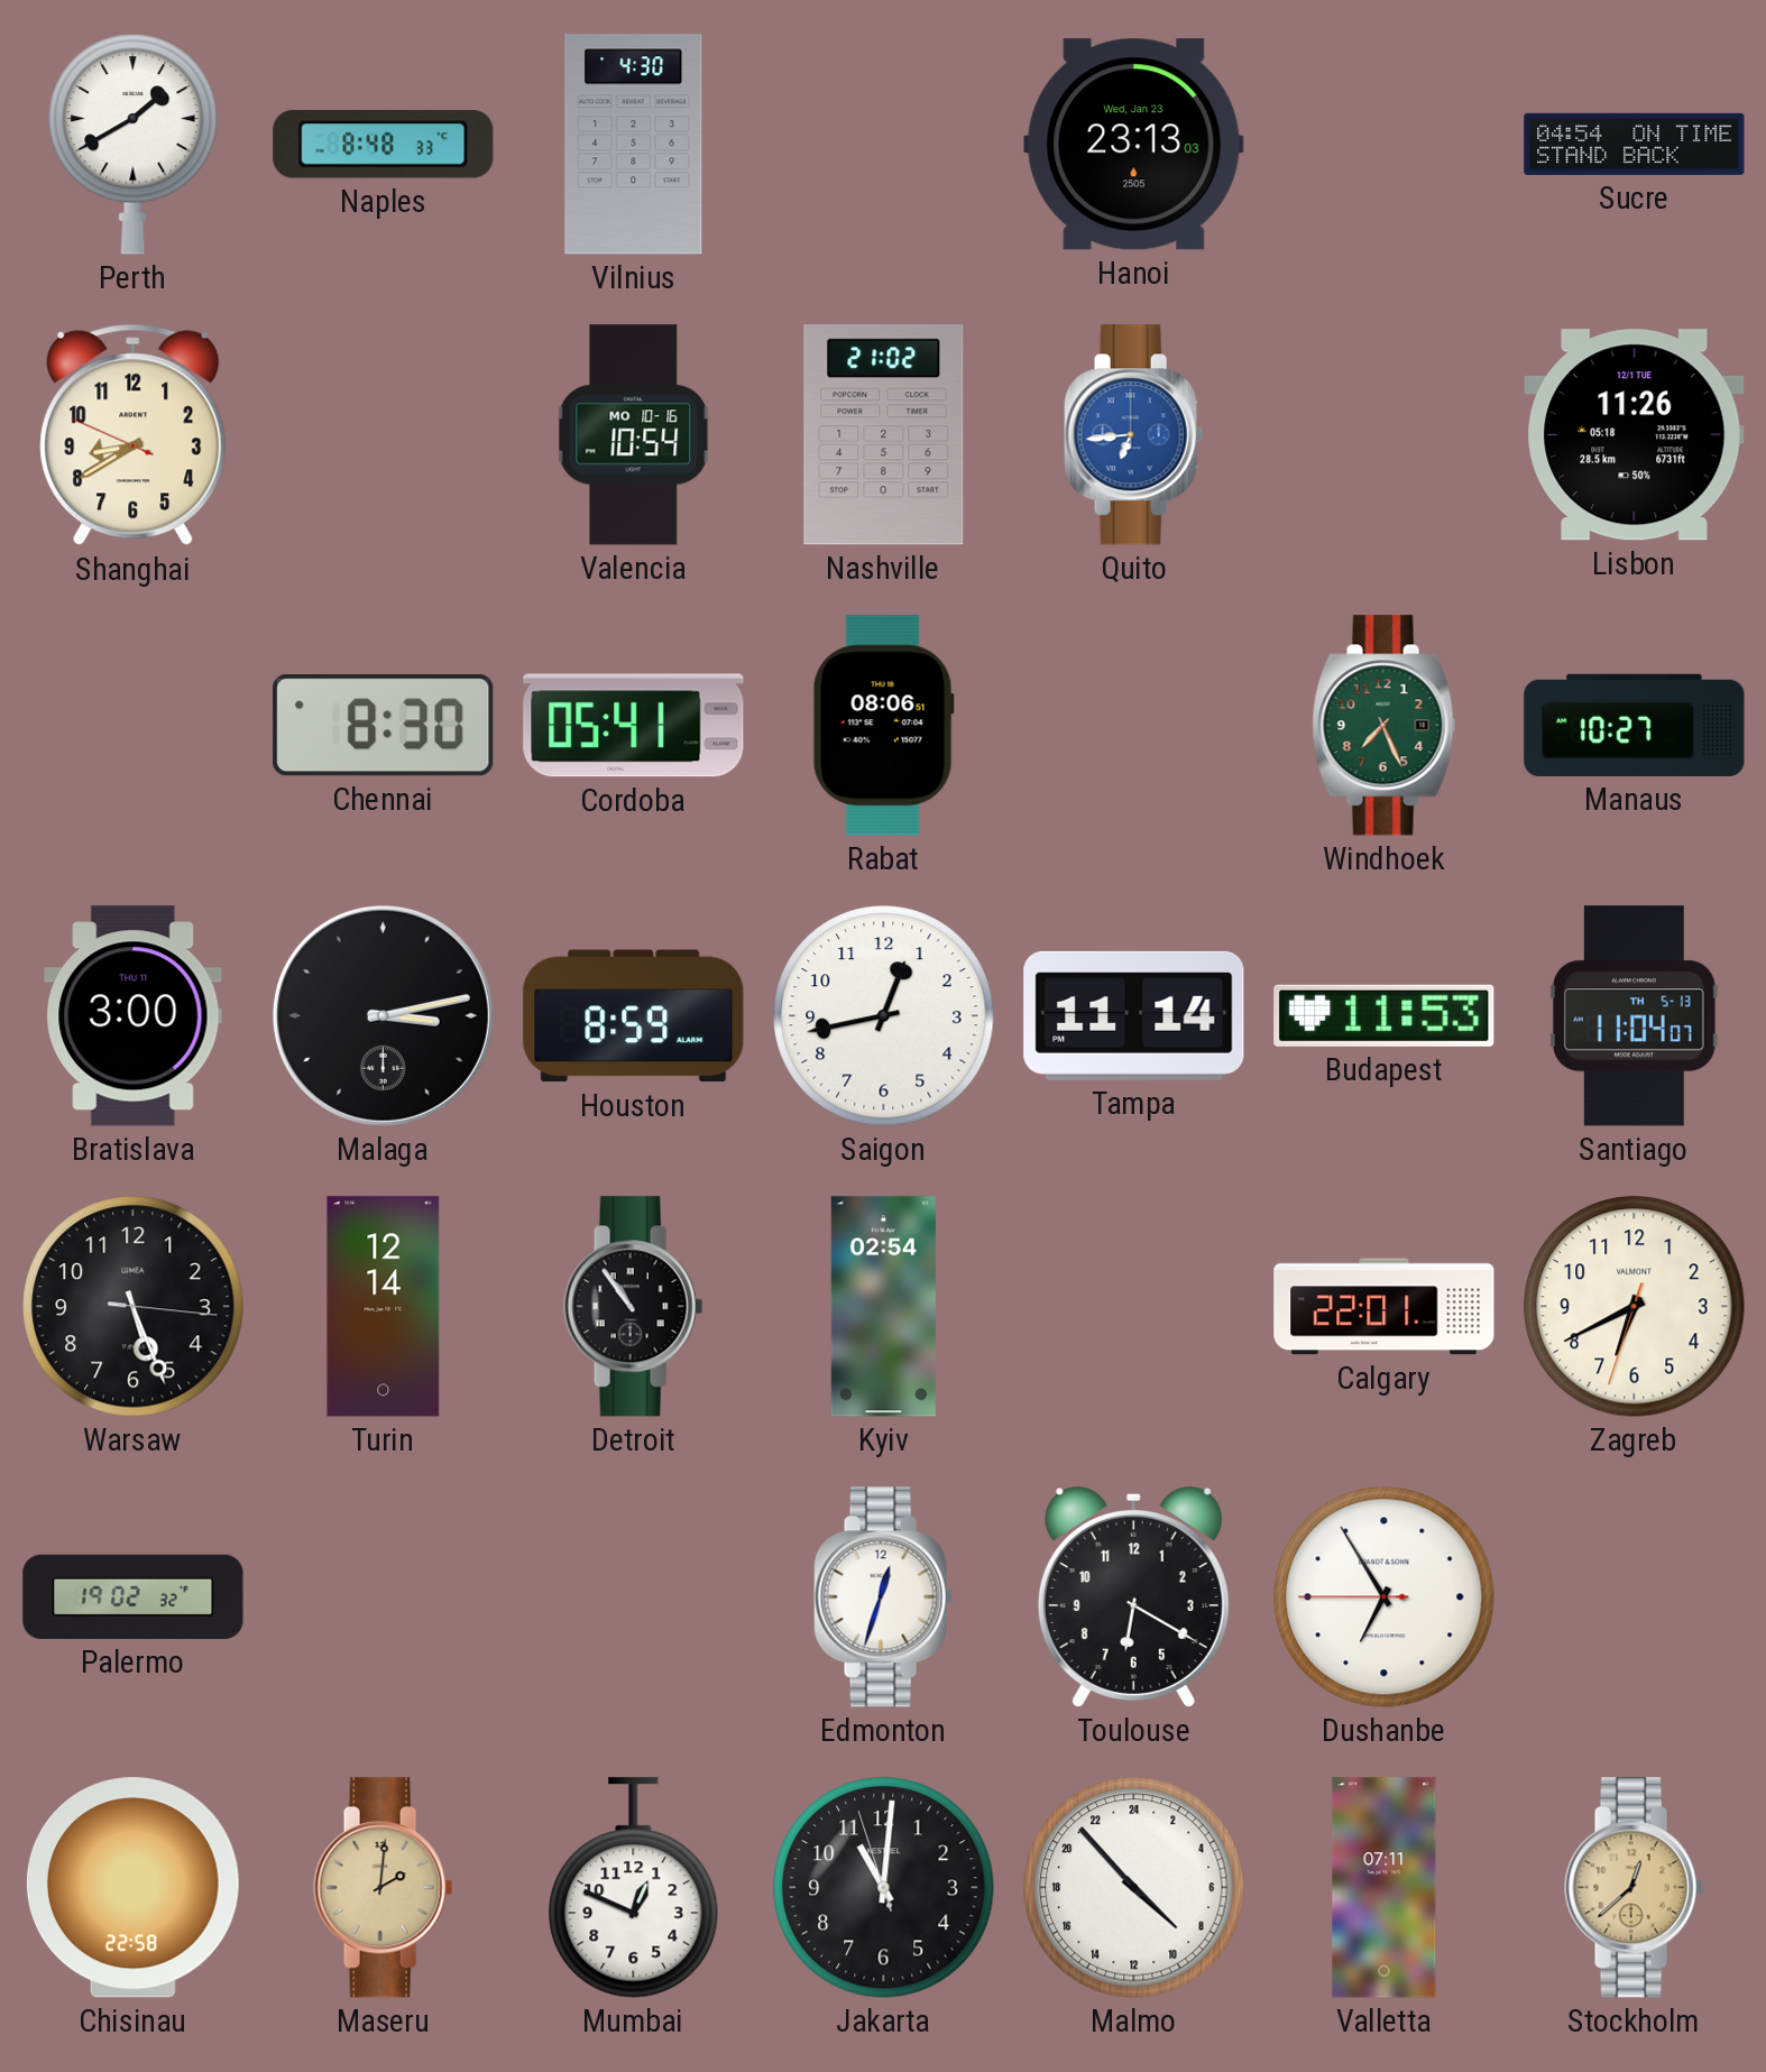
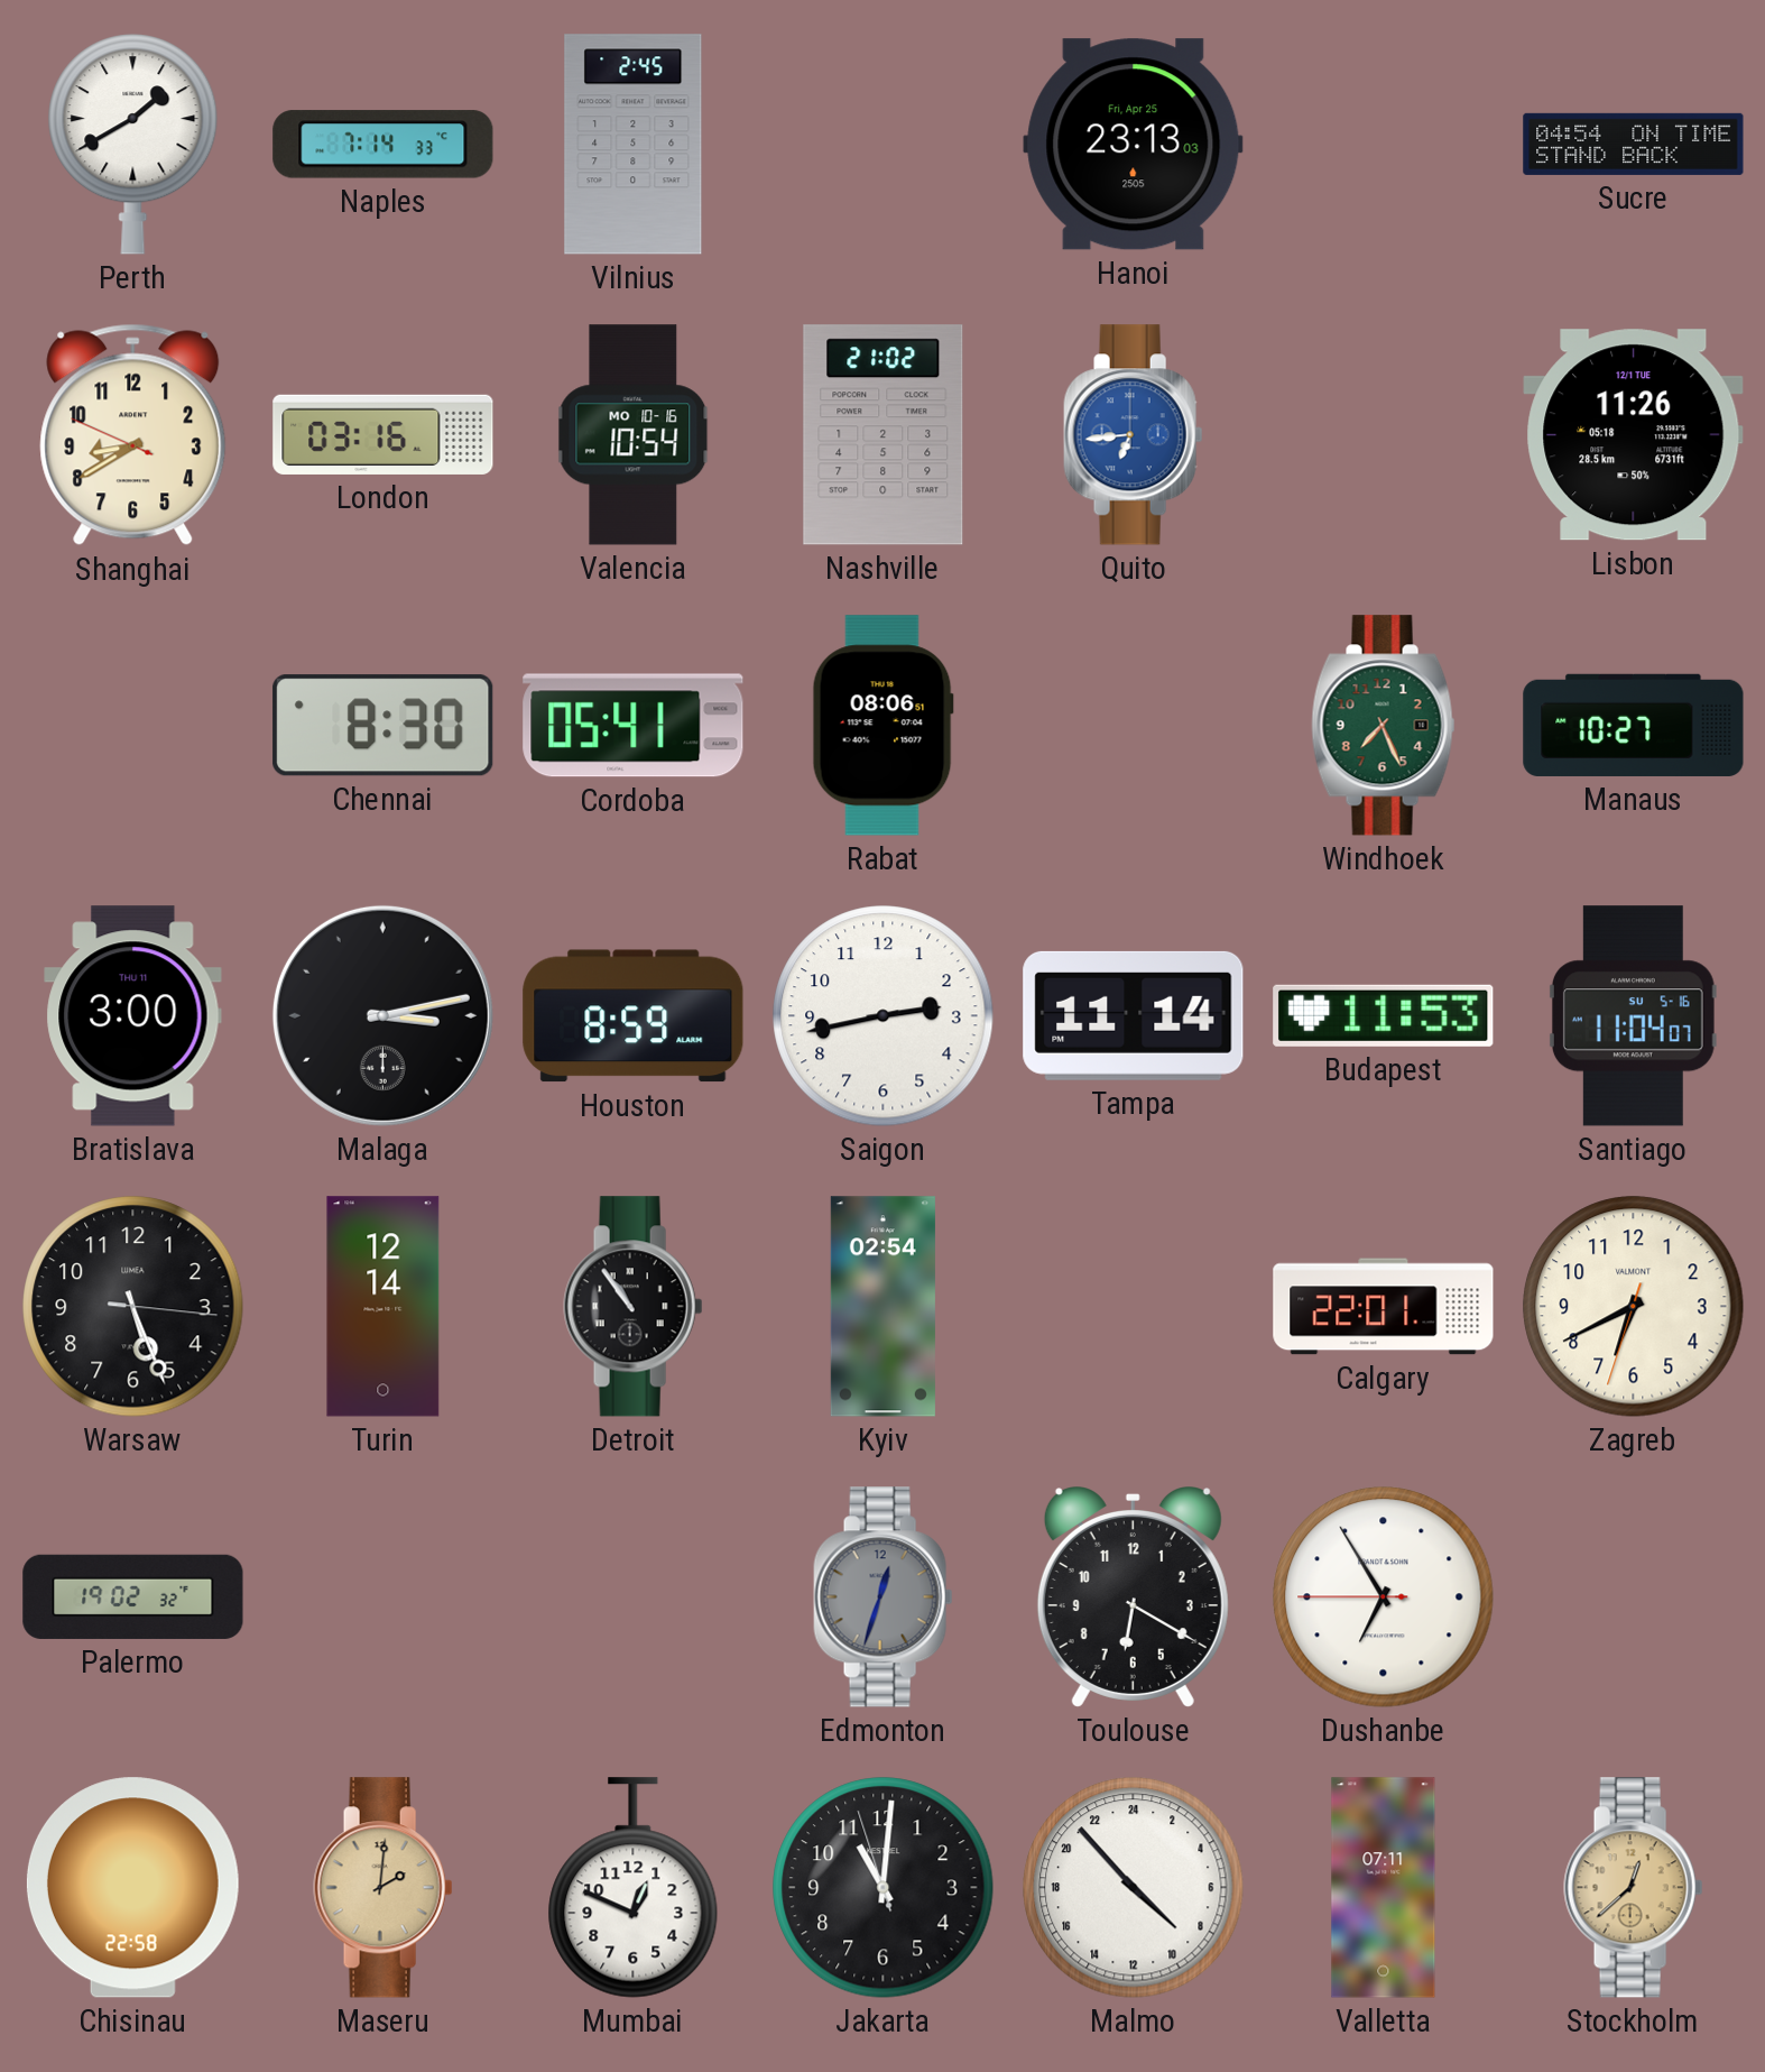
Naples: 8:48 -> 7:14
Vilnius: 4:30 -> 2:45
Hanoi date: Wed, Jan 23 -> Fri, Apr 25
London: none -> 03:16
Saigon: 12:43 -> 2:43
Santiago date: TH 5-13 -> SU 5-16
Edmonton dial: white -> grey
